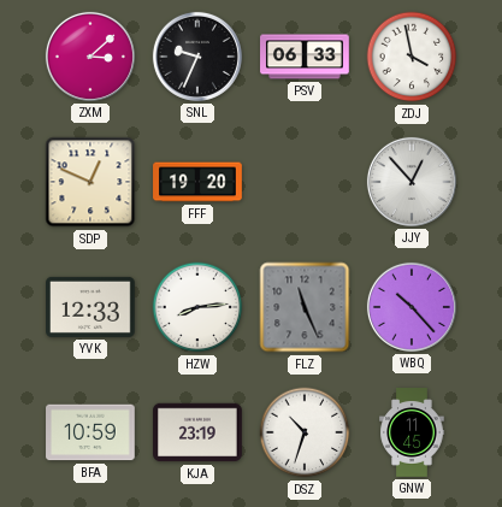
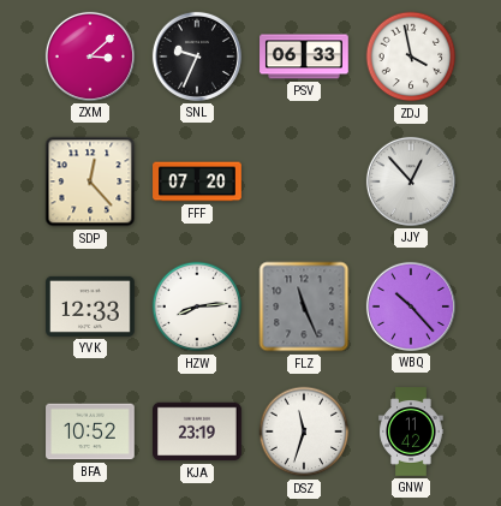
SDP: 12:49 -> 12:23
FFF: 19:20 -> 07:20
BFA: 10:59 -> 10:52
DSZ: 10:33 -> 11:33
GNW: 11:45 -> 11:42
